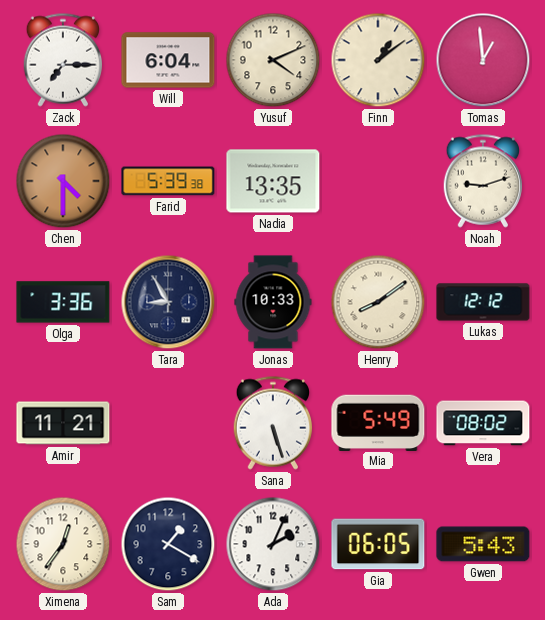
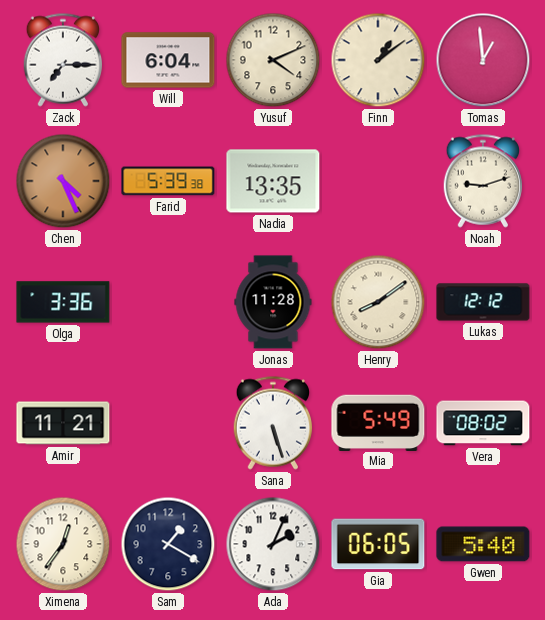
Chen: 4:30 -> 4:26
Tara: 8:55 -> none
Jonas: 10:33 -> 11:28
Gwen: 5:43 -> 5:40
